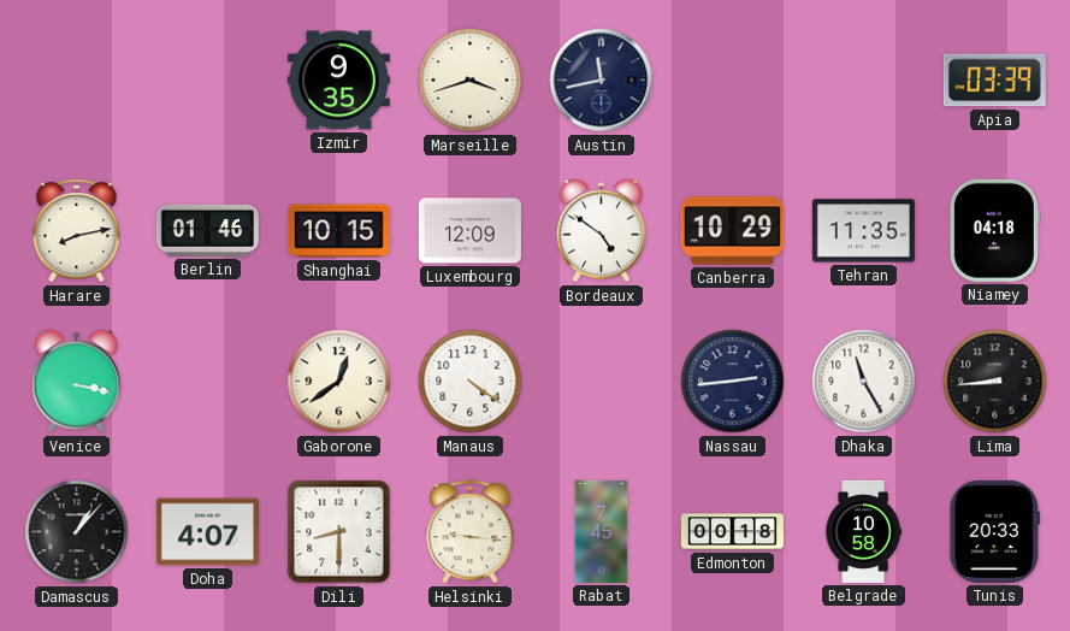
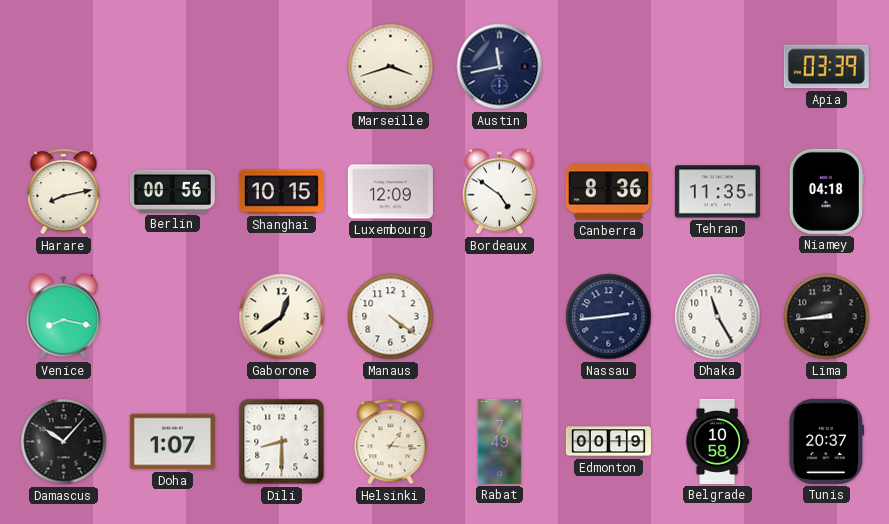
Izmir: 9:35 -> none
Berlin: 01:46 -> 00:56
Canberra: 10:29 -> 8:36
Venice: 3:17 -> 8:17
Damascus: 1:07 -> 10:07
Doha: 4:07 -> 1:07
Helsinki: 9:16 -> 1:16
Rabat: 7:45 -> 7:49
Edmonton: 00:18 -> 00:19
Tunis: 20:33 -> 20:37
